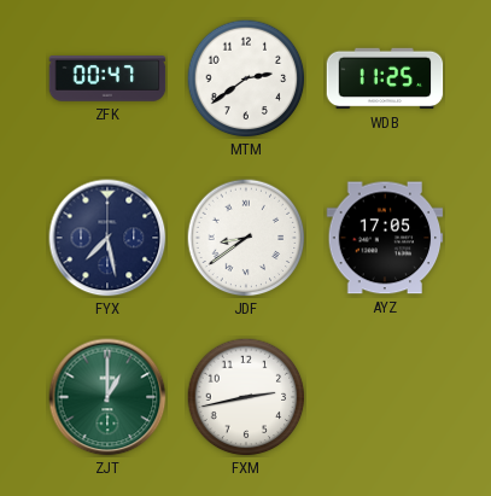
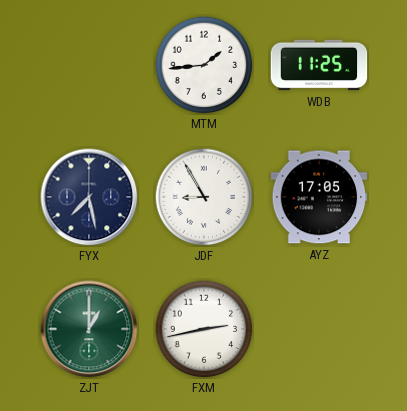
ZFK: 00:47 -> none
MTM: 2:39 -> 1:44
JDF: 8:39 -> 8:55
